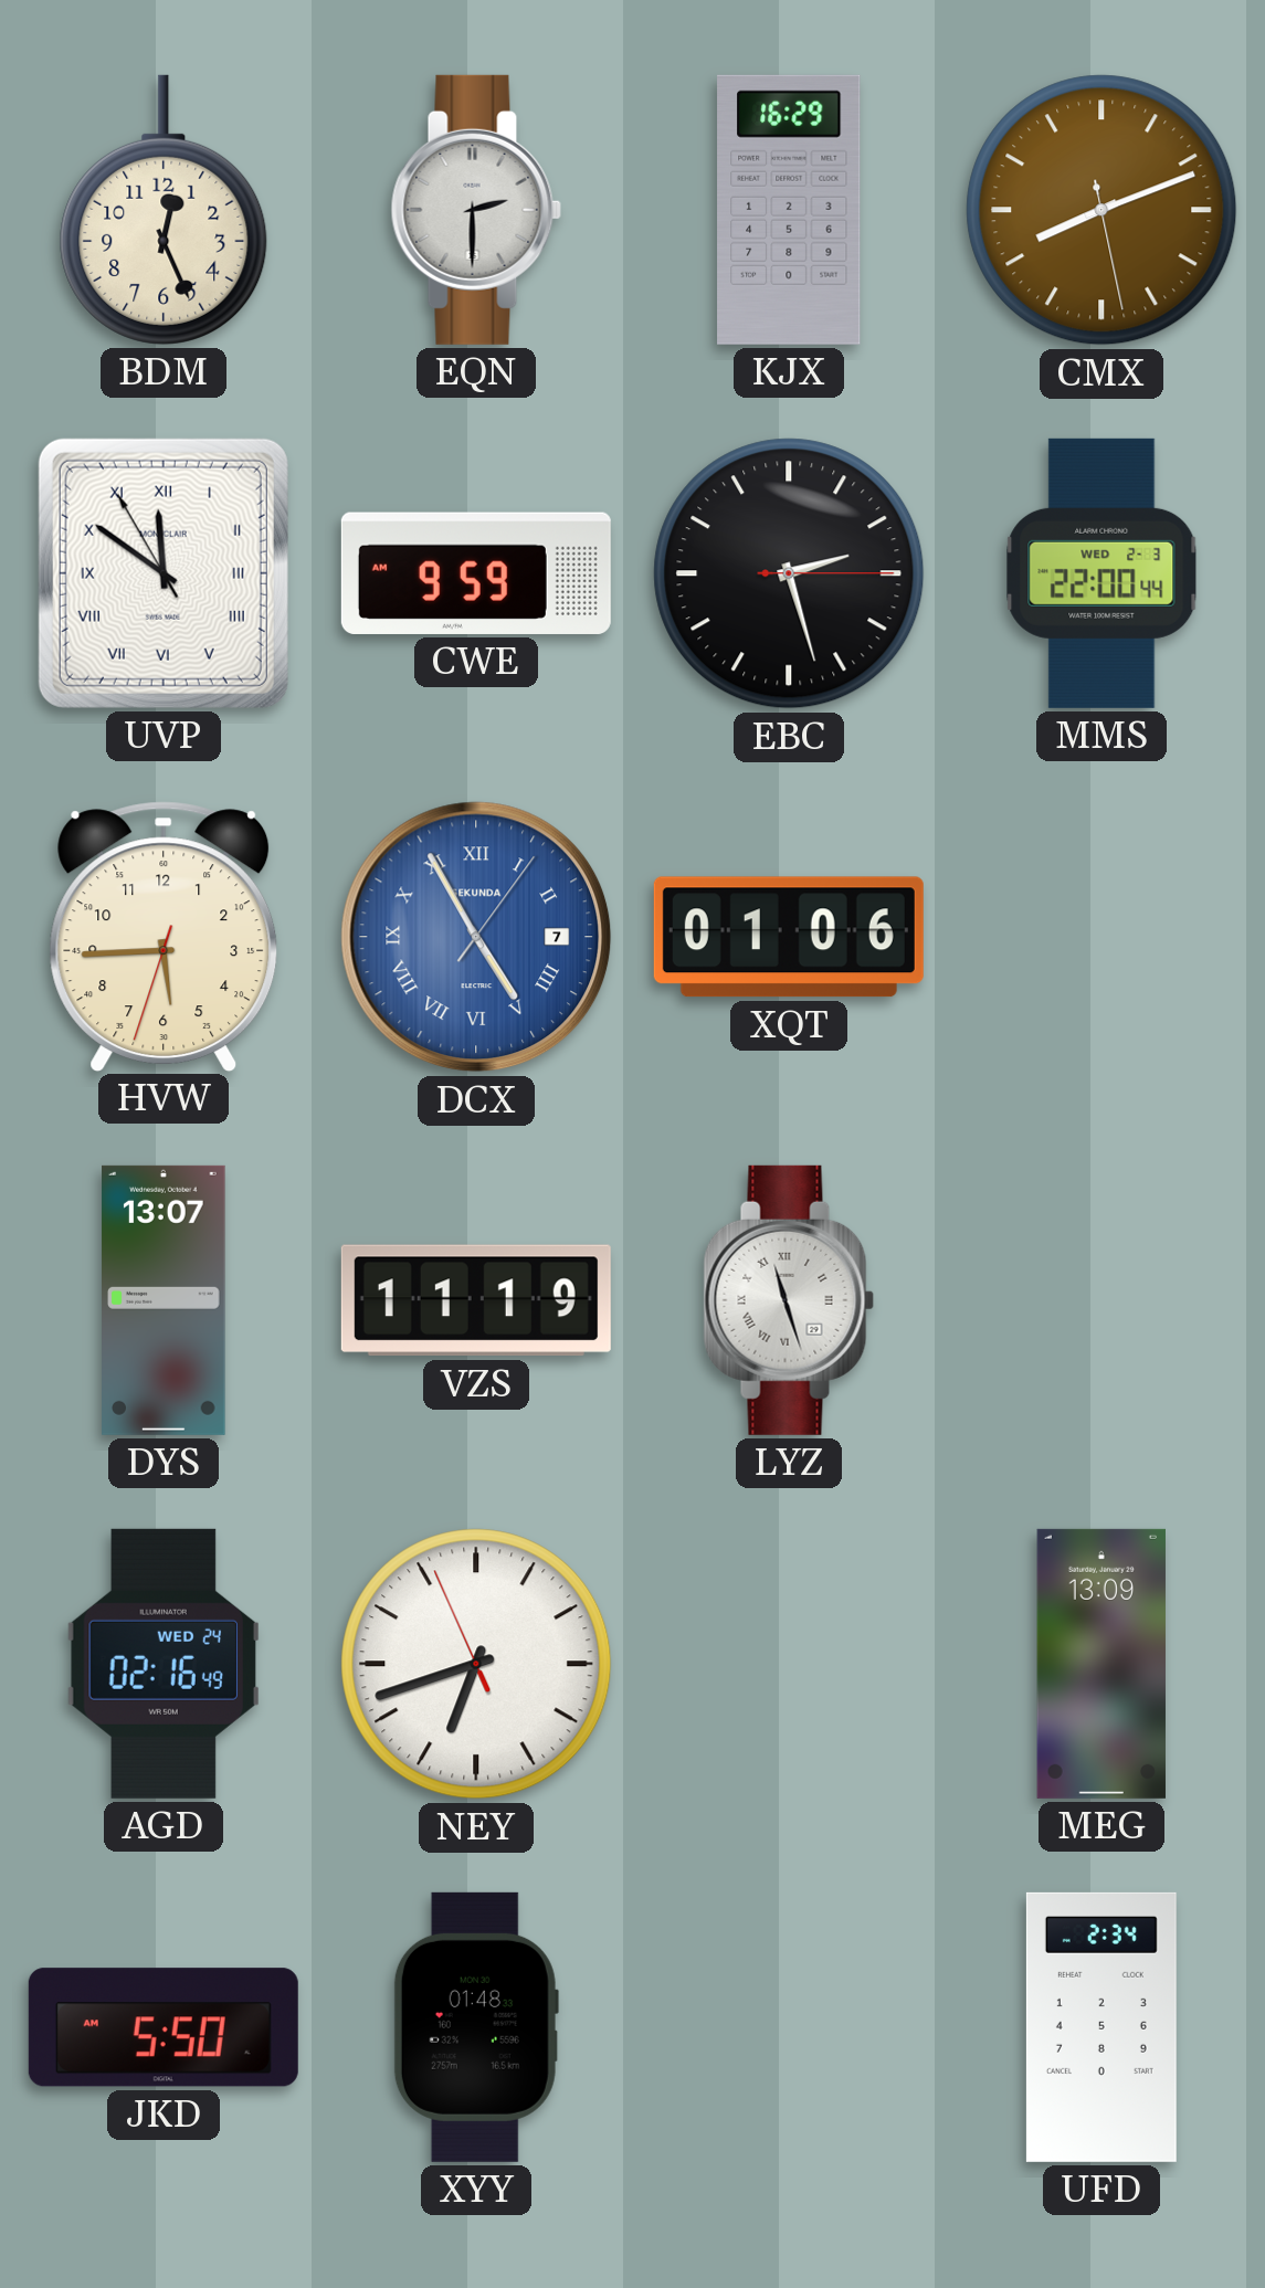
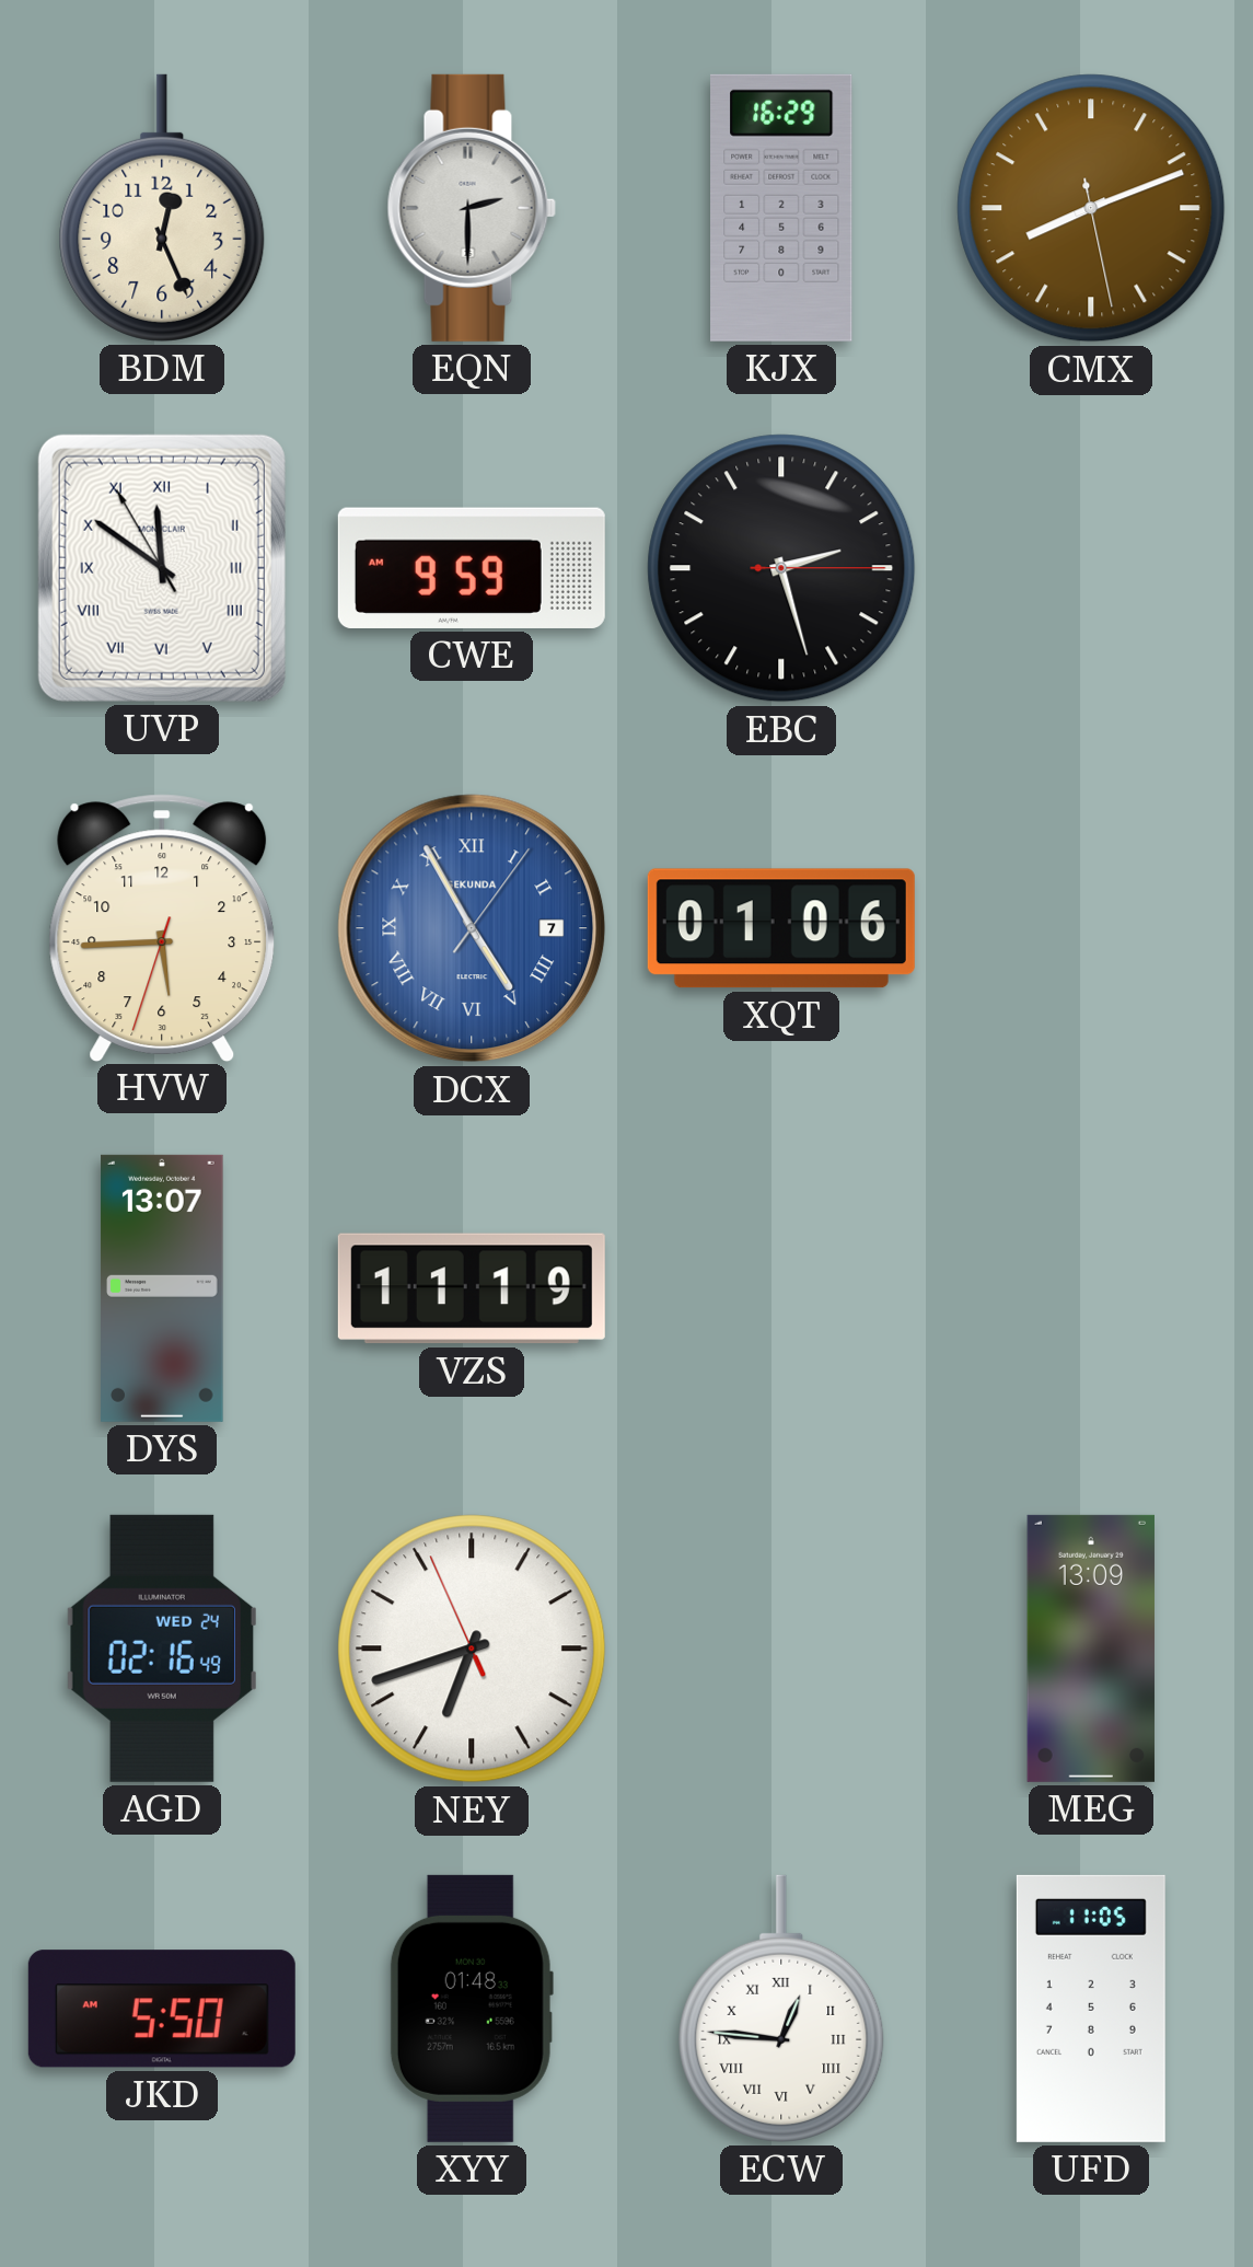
MMS: 22:00 -> none
LYZ: 11:27 -> none
ECW: none -> 12:46
UFD: 2:34 -> 11:05
